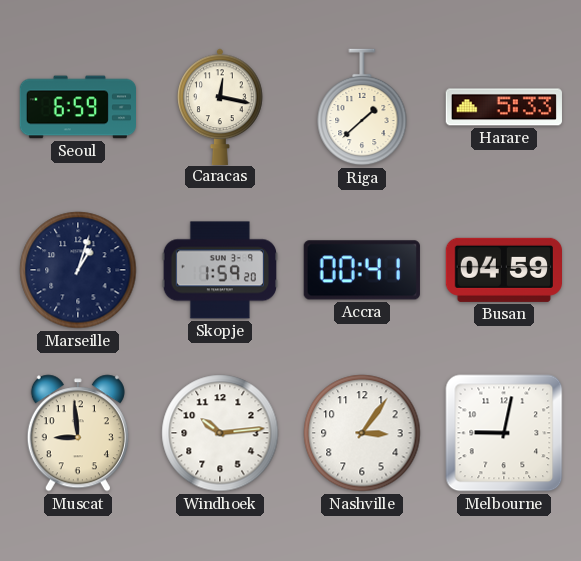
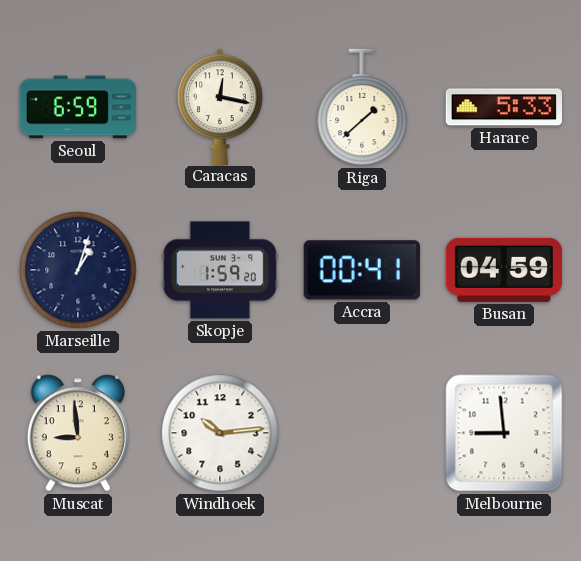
Nashville: 3:06 -> none
Melbourne: 9:02 -> 8:59
